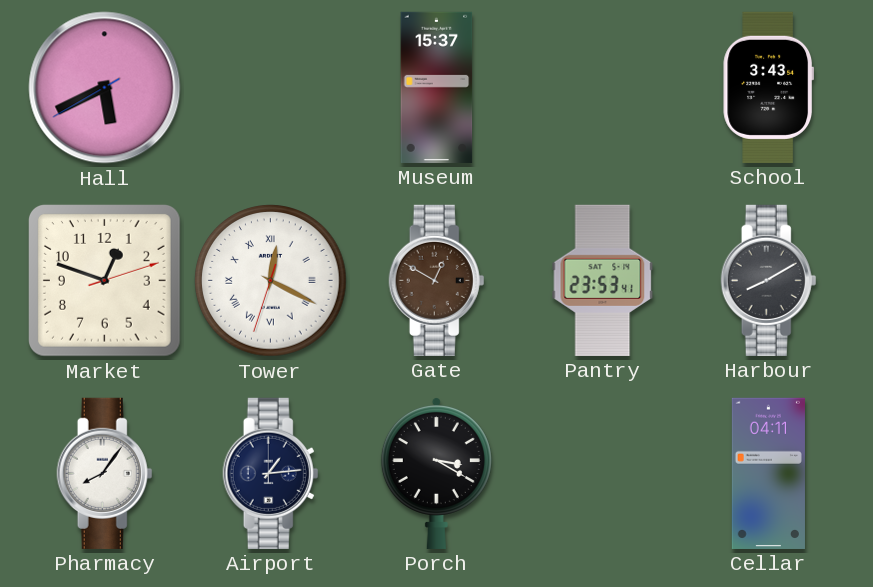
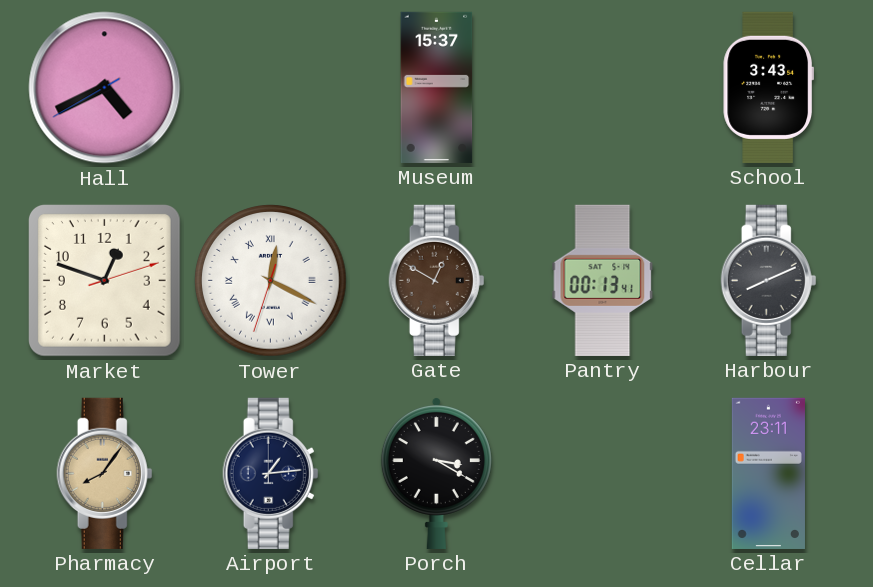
Hall: 5:40 -> 4:40
Pantry: 23:53 -> 00:13
Harbour: 8:10 -> 8:11
Pharmacy dial: white -> champagne
Cellar: 04:11 -> 23:11
